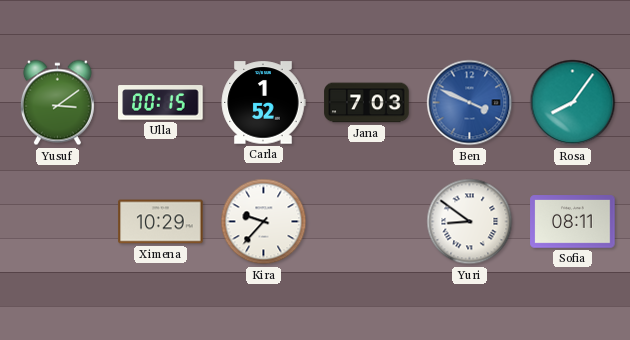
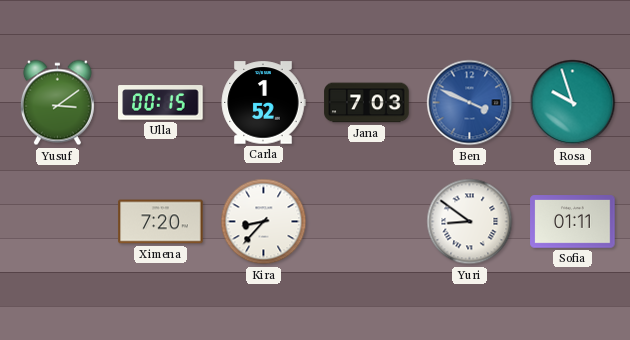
Rosa: 8:06 -> 9:57
Ximena: 10:29 -> 7:20
Kira: 9:37 -> 8:37
Sofia: 08:11 -> 01:11
